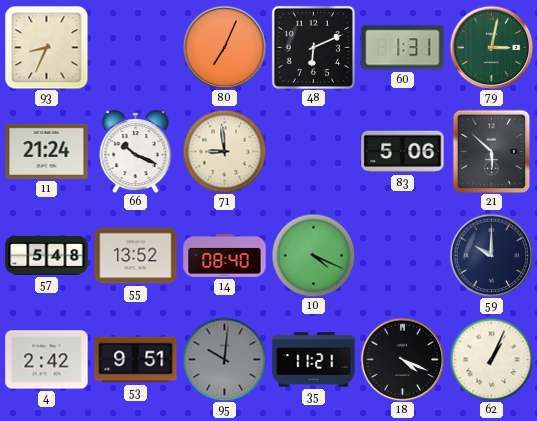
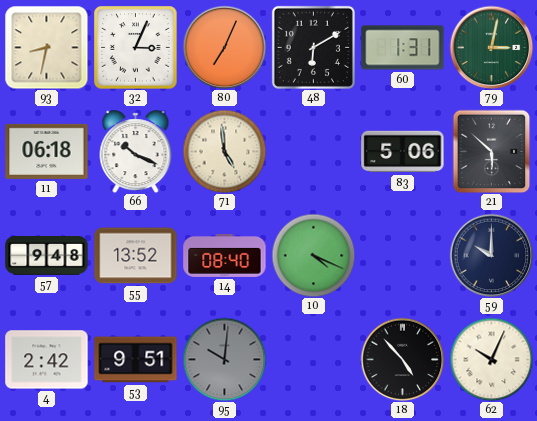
93: 8:34 -> 8:32
32: none -> 3:04
48: 6:11 -> 6:10
11: 21:24 -> 06:18
71: 8:59 -> 4:59
57: 5:48 -> 9:48
35: 11:21 -> none
18: 4:19 -> 4:53
62: 1:04 -> 10:04
